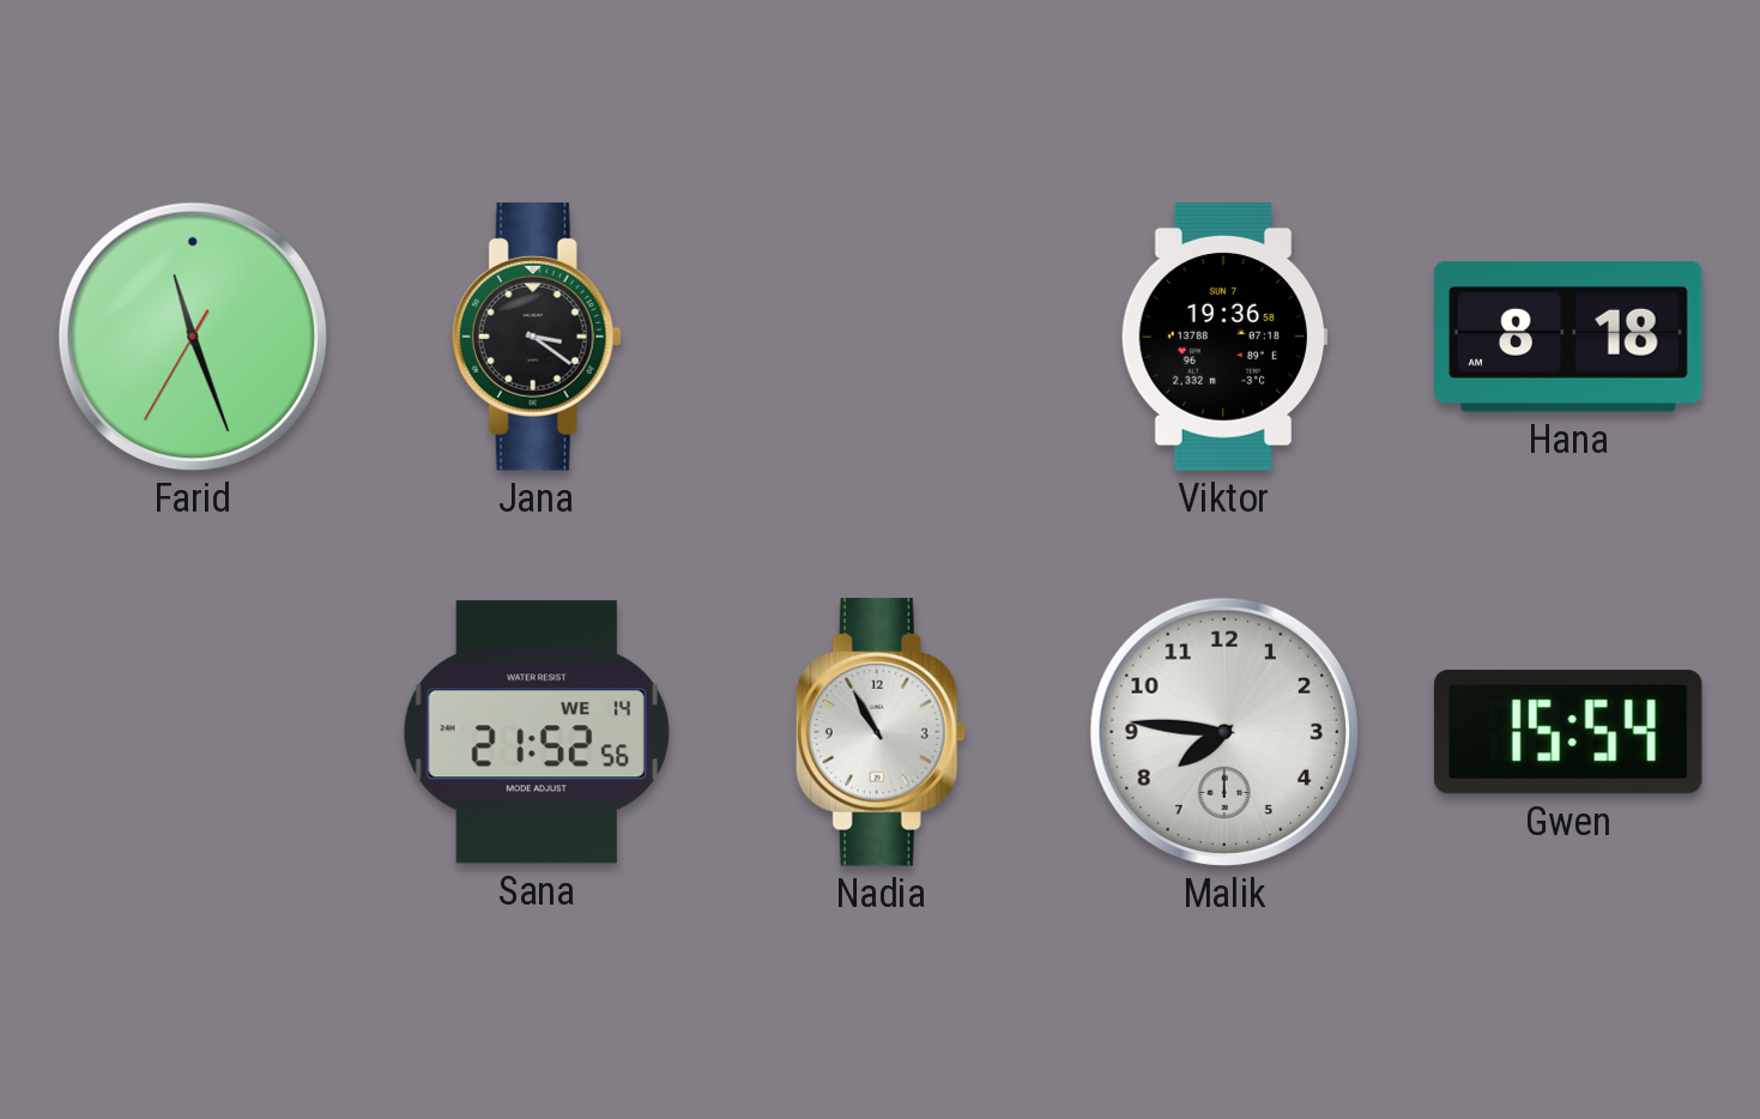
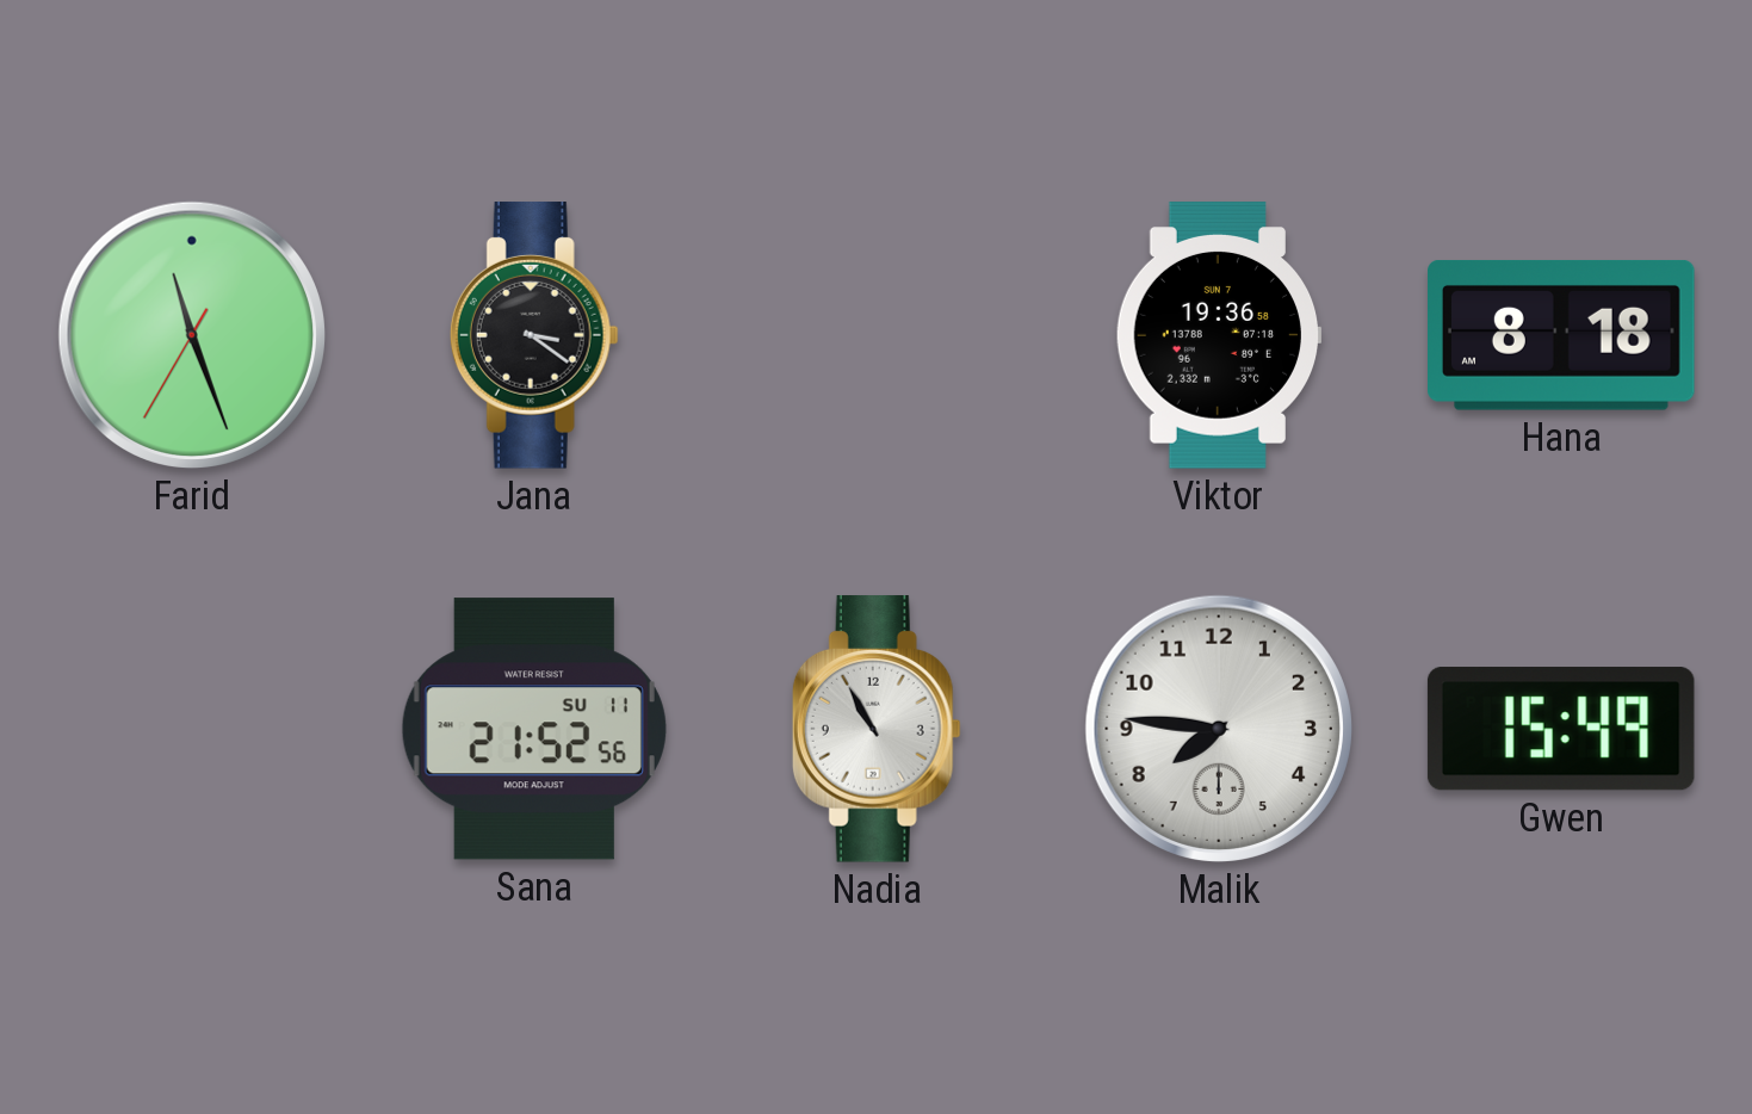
Sana date: WE 14 -> SU 11
Gwen: 15:54 -> 15:49
